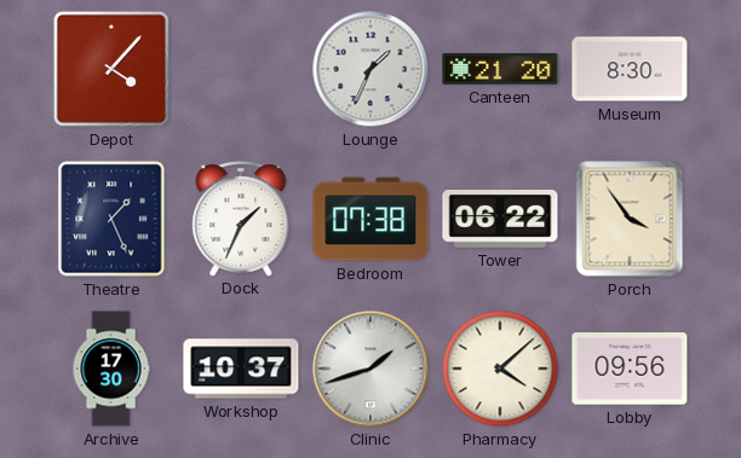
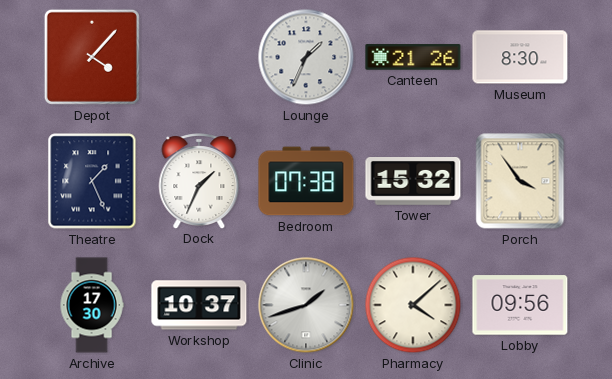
Canteen: 21:20 -> 21:26
Tower: 06:22 -> 15:32
